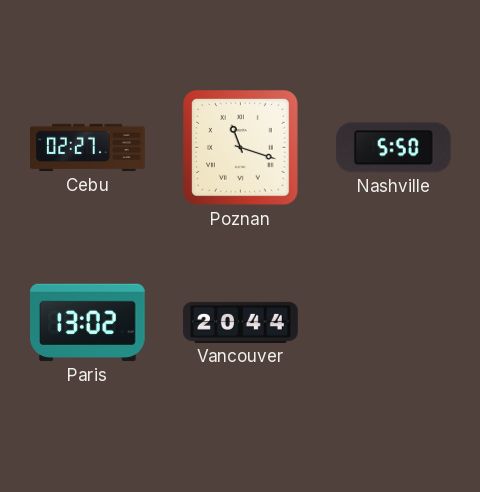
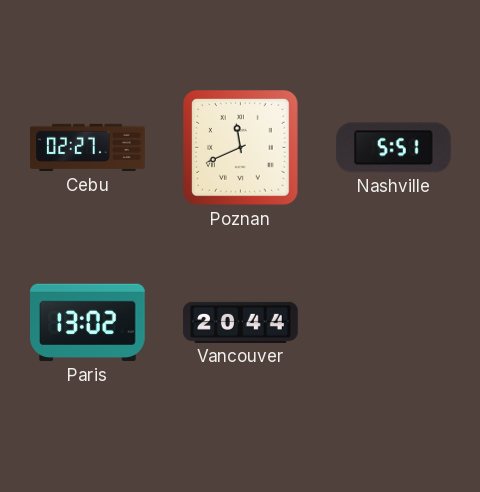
Poznan: 11:18 -> 11:41
Nashville: 5:50 -> 5:51
